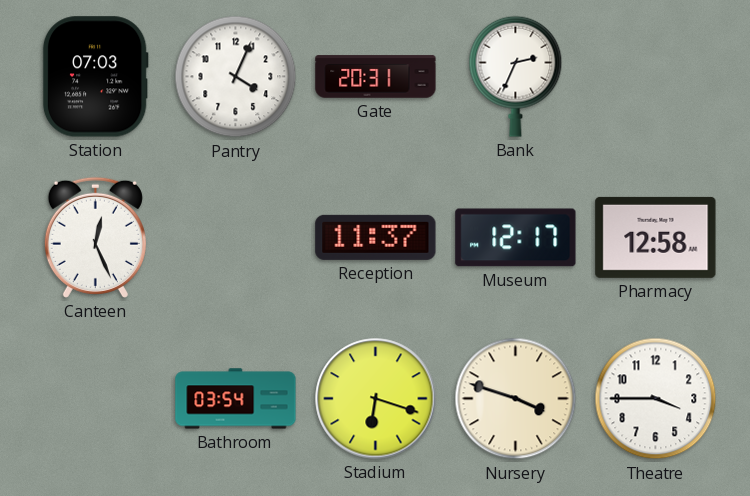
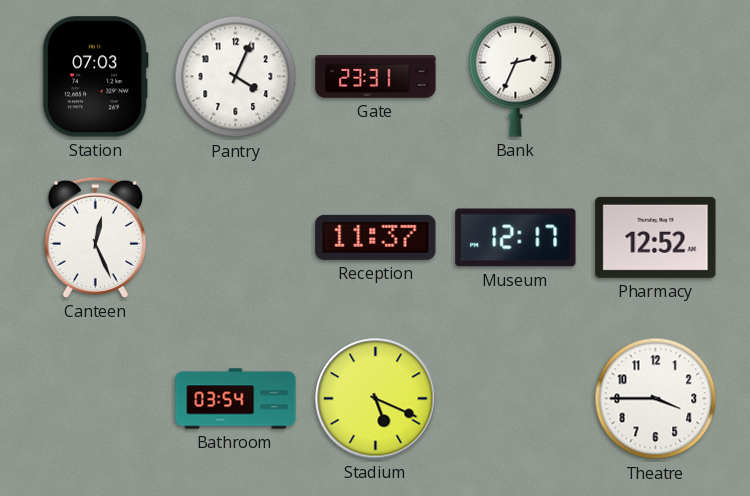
Gate: 20:31 -> 23:31
Pharmacy: 12:58 -> 12:52
Stadium: 6:18 -> 5:19
Nursery: 3:48 -> none
